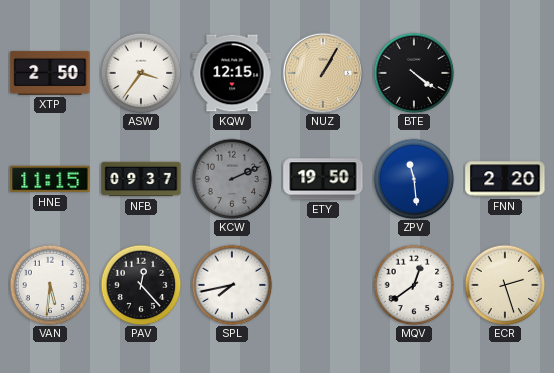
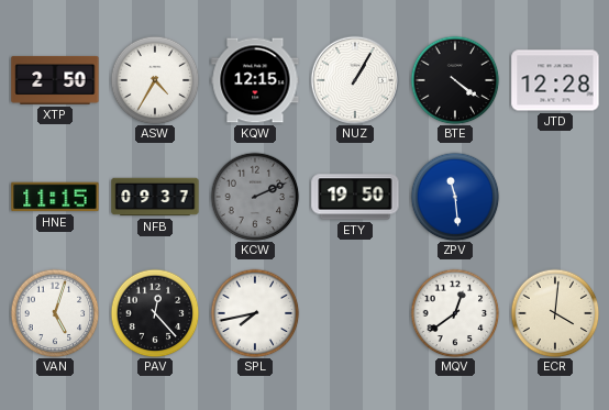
ASW: 3:36 -> 4:35
NUZ dial: champagne -> white
JTD: none -> 12:28
FNN: 2:20 -> none
VAN: 5:31 -> 5:03
ECR: 2:27 -> 4:01
